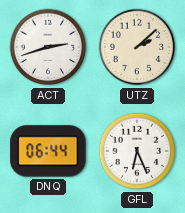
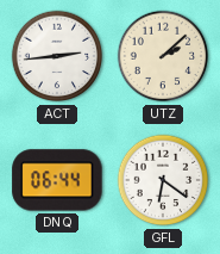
ACT: 2:42 -> 2:44
GFL: 6:26 -> 6:21
